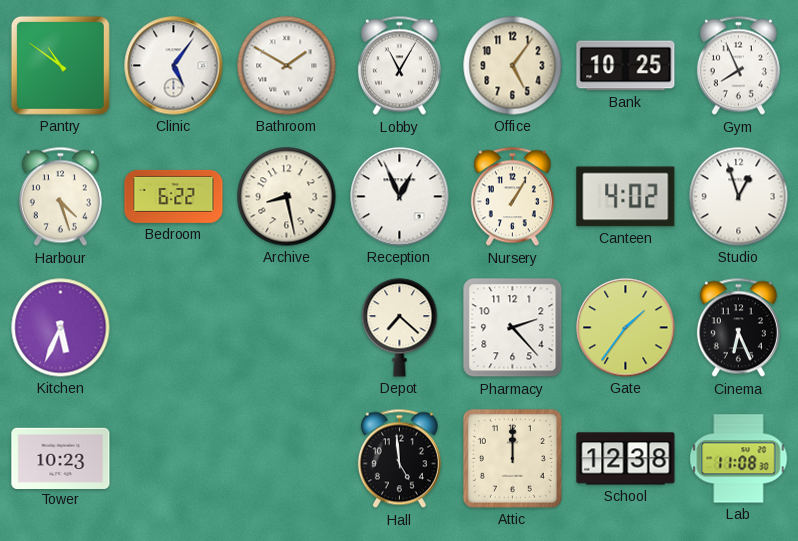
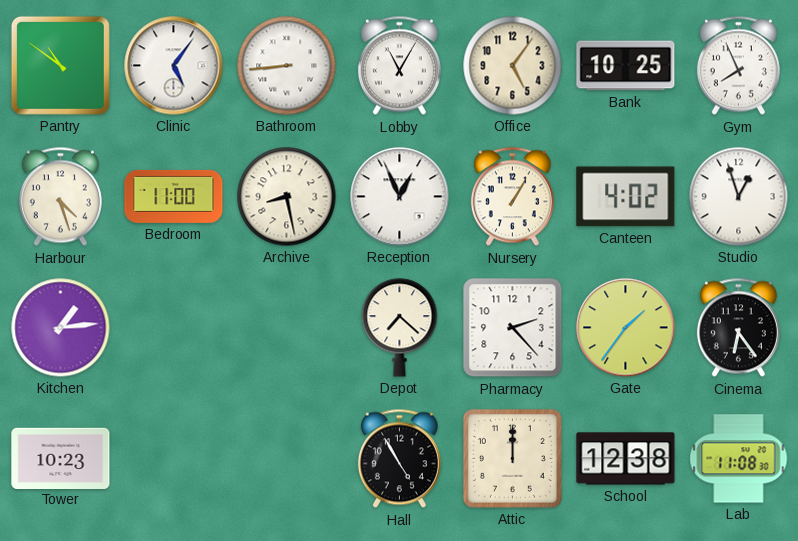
Bathroom: 1:50 -> 8:44
Bedroom: 6:22 -> 11:00
Kitchen: 5:34 -> 1:14
Cinema: 6:26 -> 6:24
Hall: 4:59 -> 4:55
